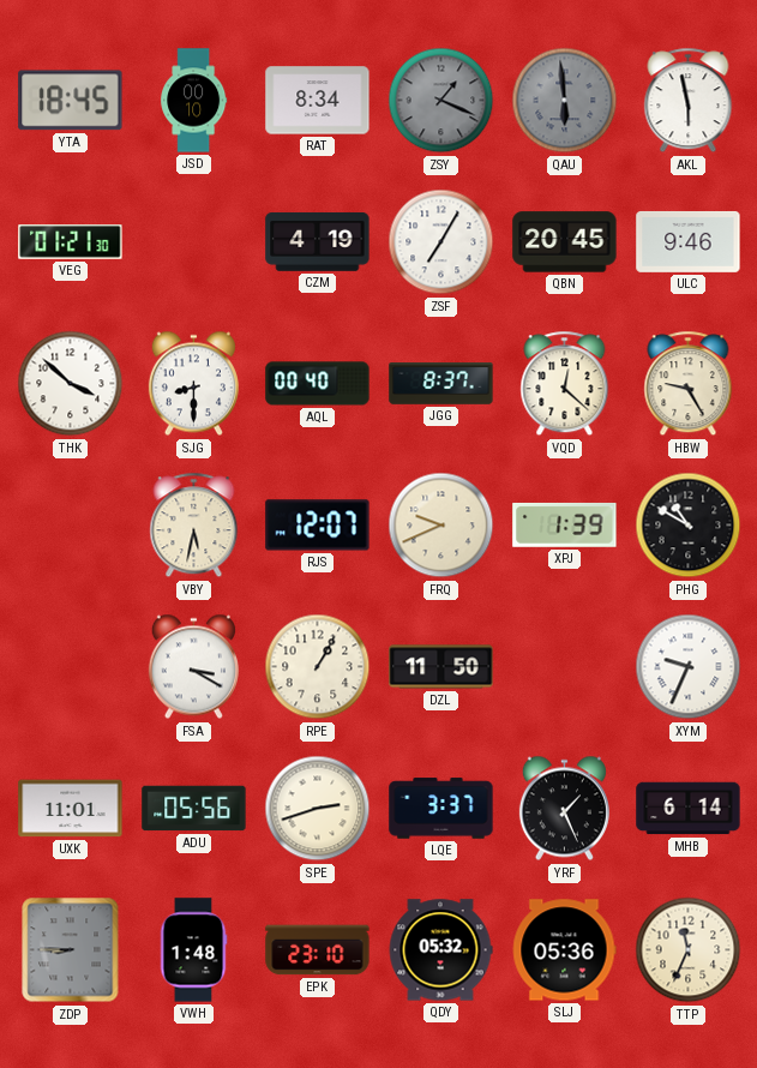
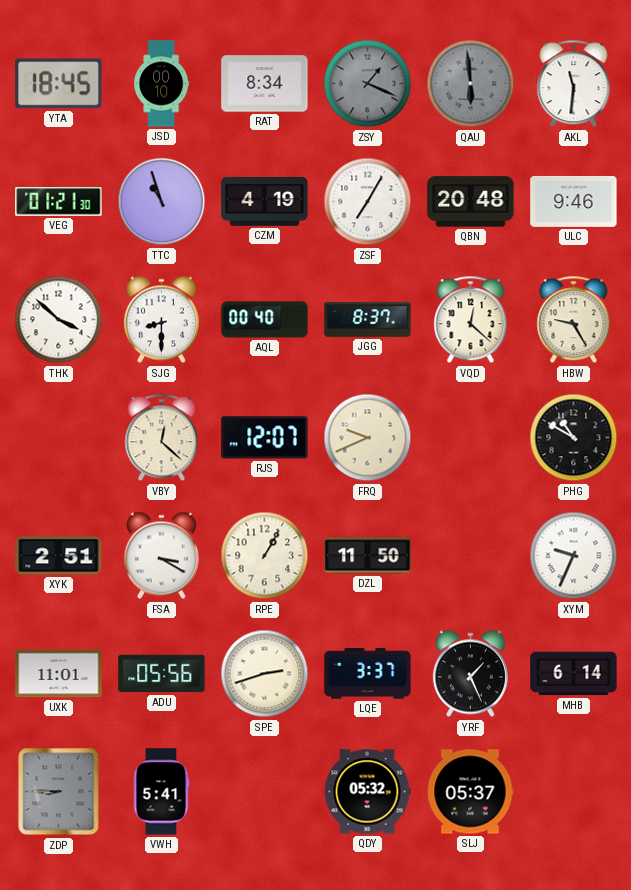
AKL: 5:58 -> 11:31
TTC: none -> 10:57
QBN: 20:45 -> 20:48
VBY: 5:32 -> 12:22
XPJ: 1:39 -> none
XYK: none -> 2:51
VWH: 1:48 -> 5:41
EPK: 23:10 -> none
SLJ: 05:36 -> 05:37
TTP: 11:34 -> none
